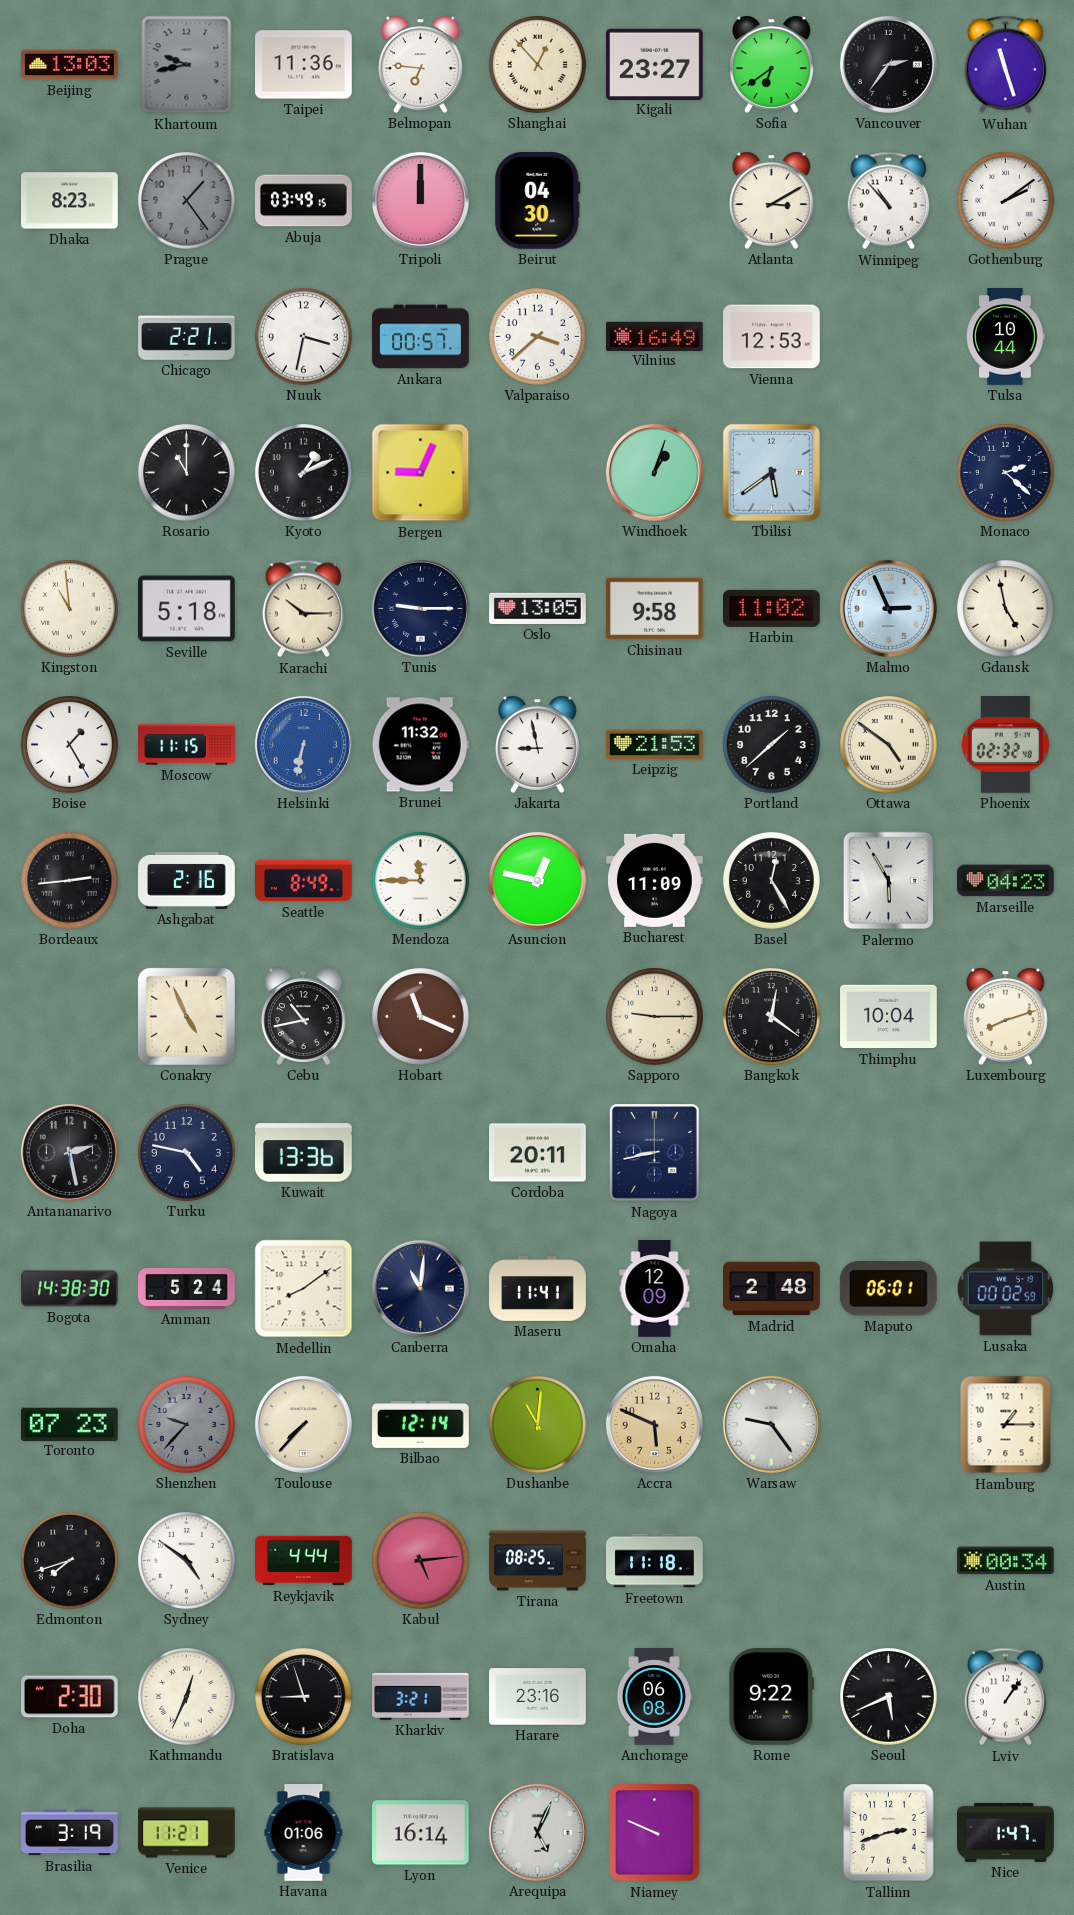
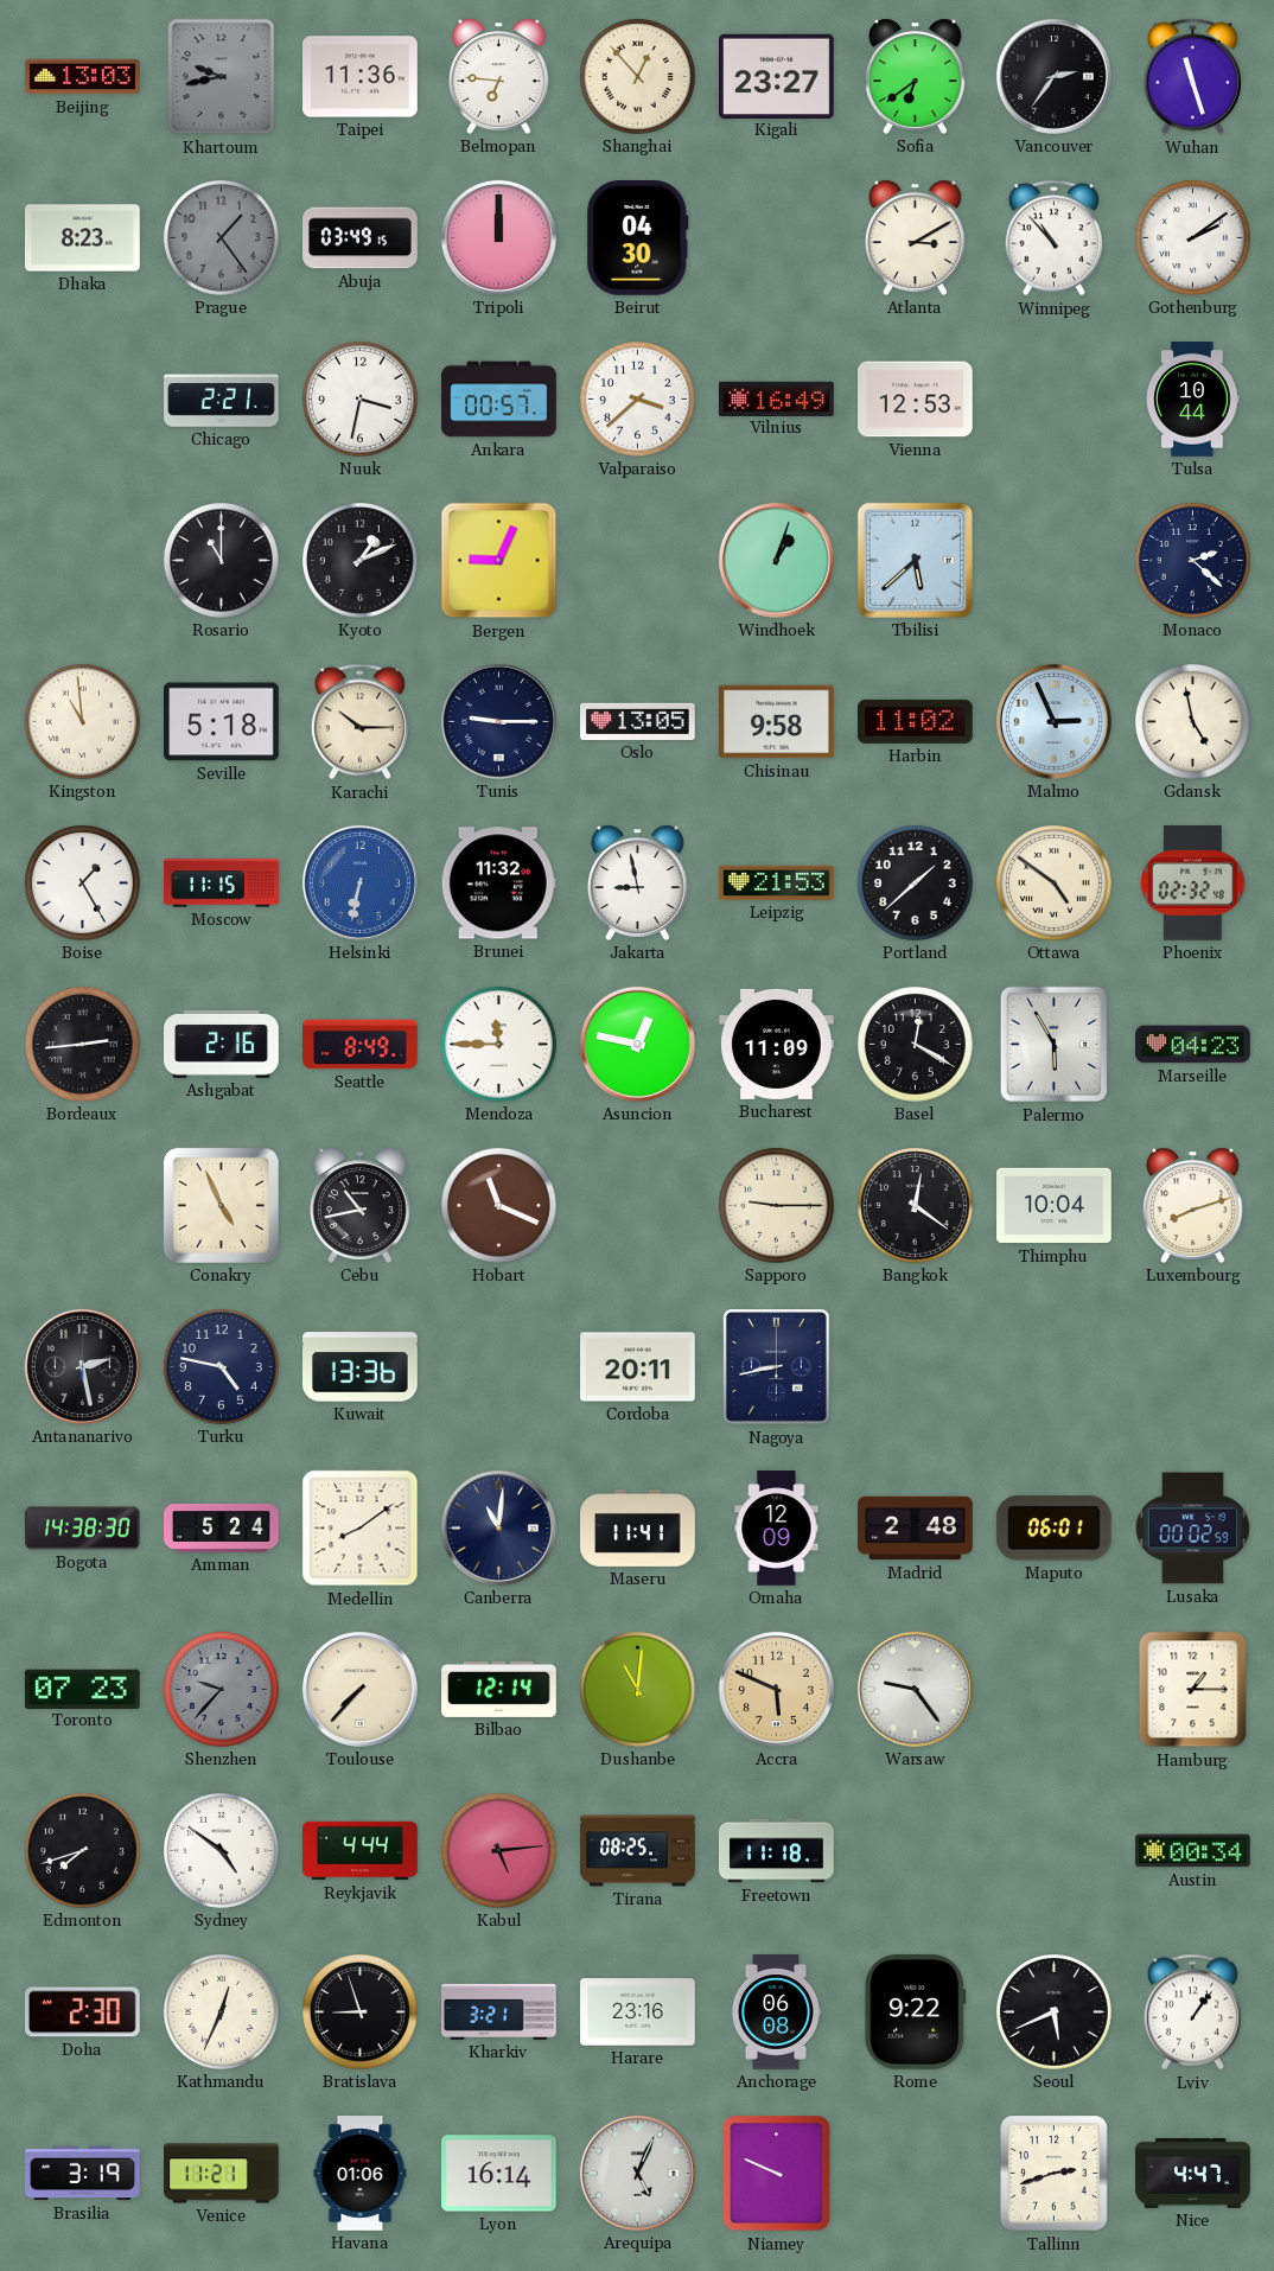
Tbilisi: 5:39 -> 5:38
Basel: 12:25 -> 12:20
Nice: 1:47 -> 4:47
